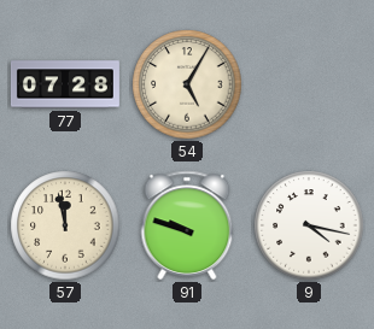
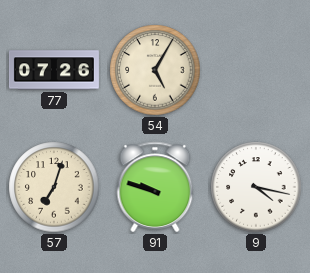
77: 07:28 -> 07:26
57: 11:58 -> 7:03
